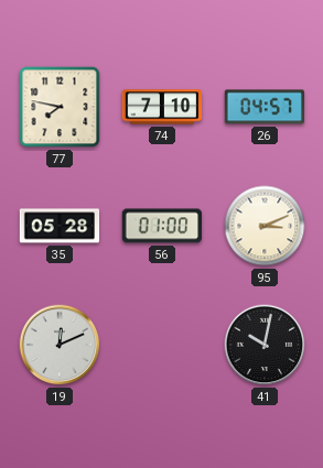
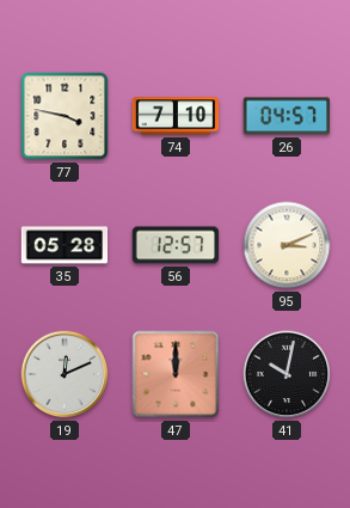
77: 7:47 -> 3:47
56: 01:00 -> 12:57
47: none -> 12:00
